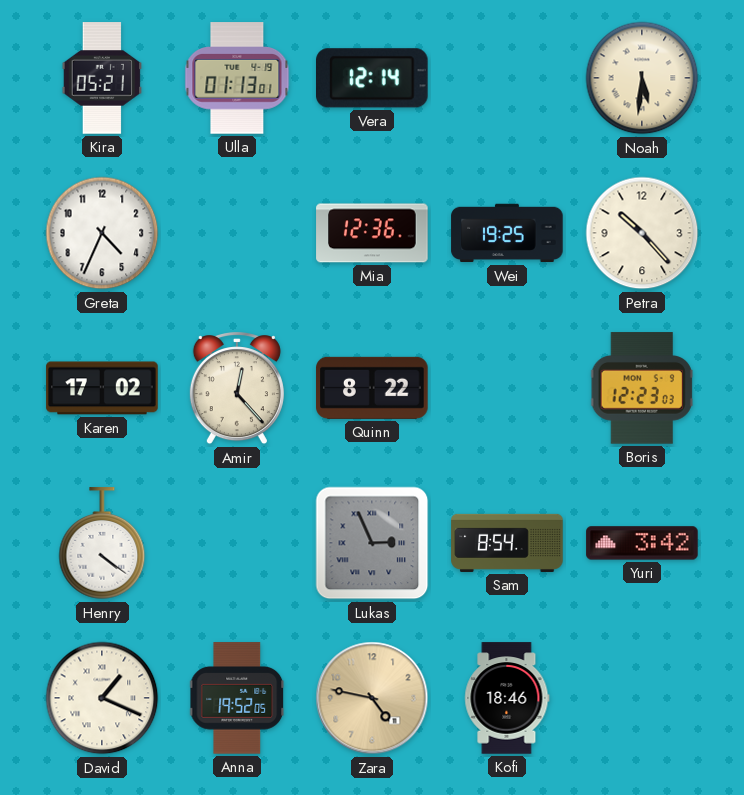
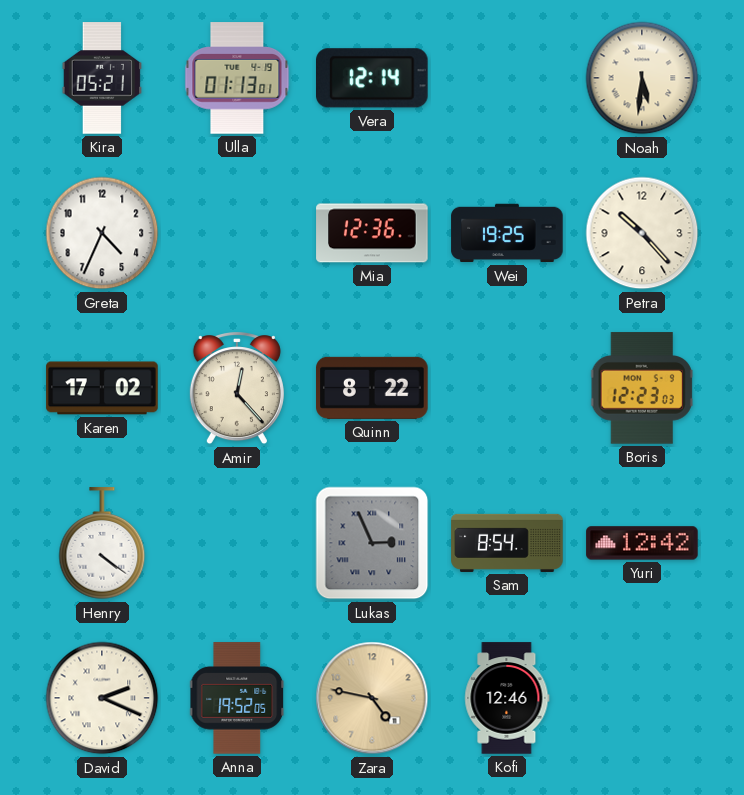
Yuri: 3:42 -> 12:42
David: 1:19 -> 2:19
Kofi: 18:46 -> 12:46
